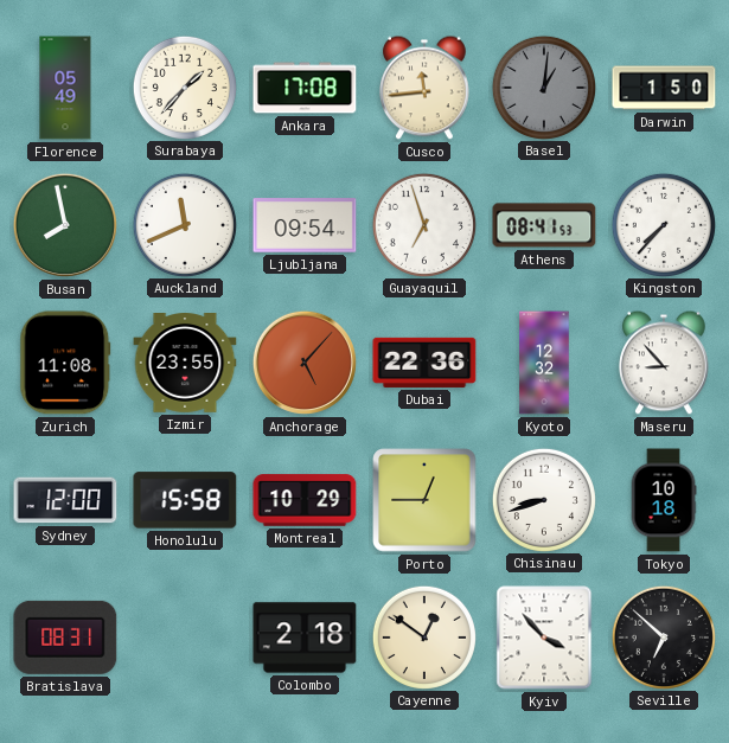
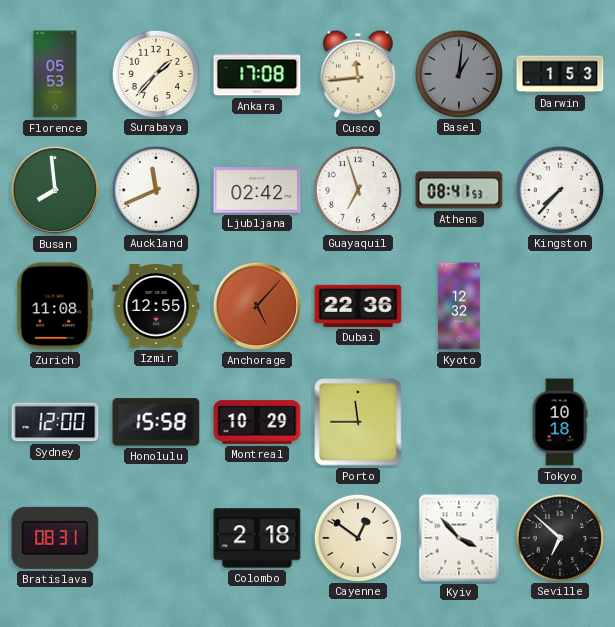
Florence: 05:49 -> 05:53
Darwin: 1:50 -> 1:53
Busan: 7:58 -> 7:59
Ljubljana: 09:54 -> 02:42
Izmir: 23:55 -> 12:55
Maseru: 8:53 -> none
Porto: 12:45 -> 11:45
Chisinau: 8:42 -> none
